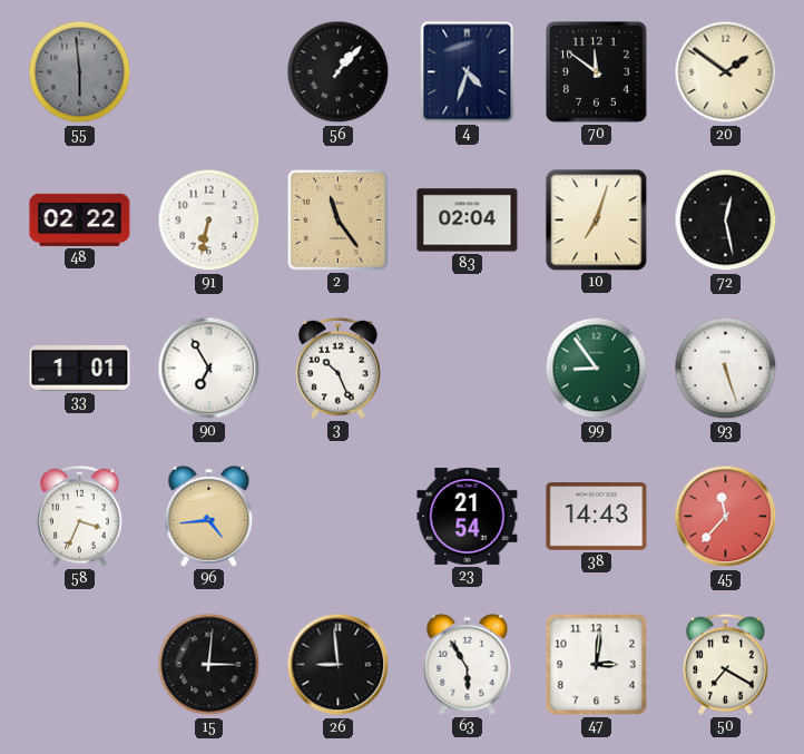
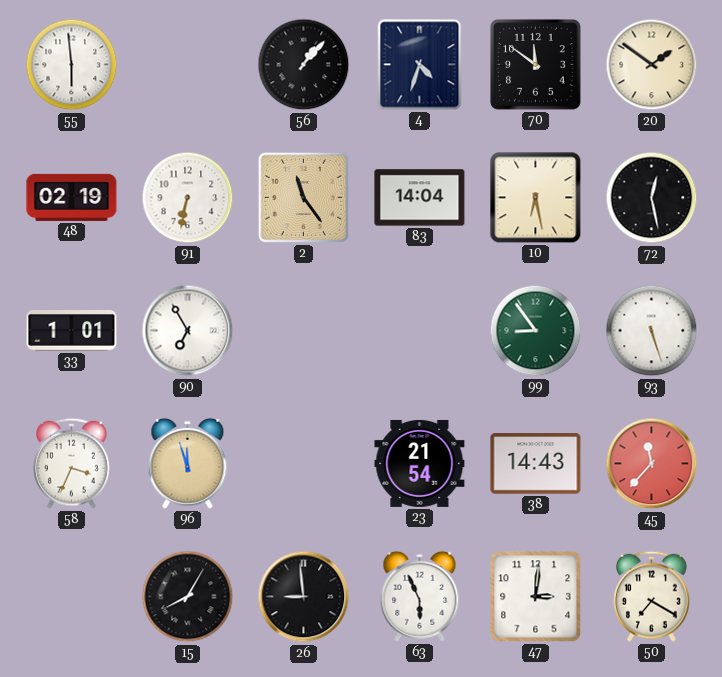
55 dial: grey -> white
48: 02:22 -> 02:19
83: 02:04 -> 14:04
10: 7:03 -> 6:28
3: 10:26 -> none
96: 4:44 -> 11:57
15: 3:01 -> 8:05
63: 5:55 -> 5:56
